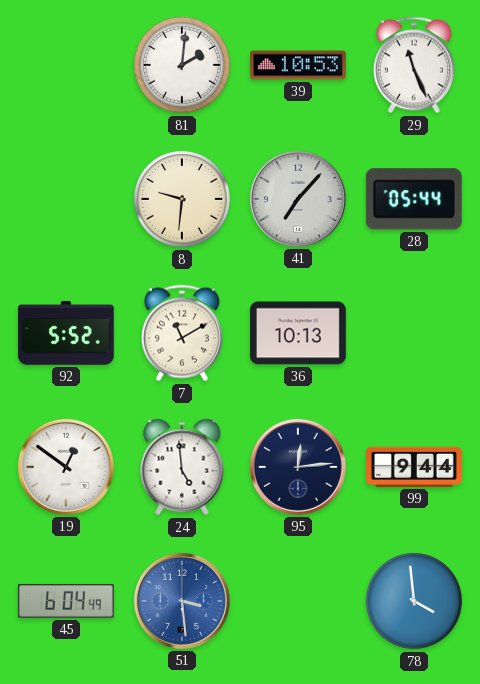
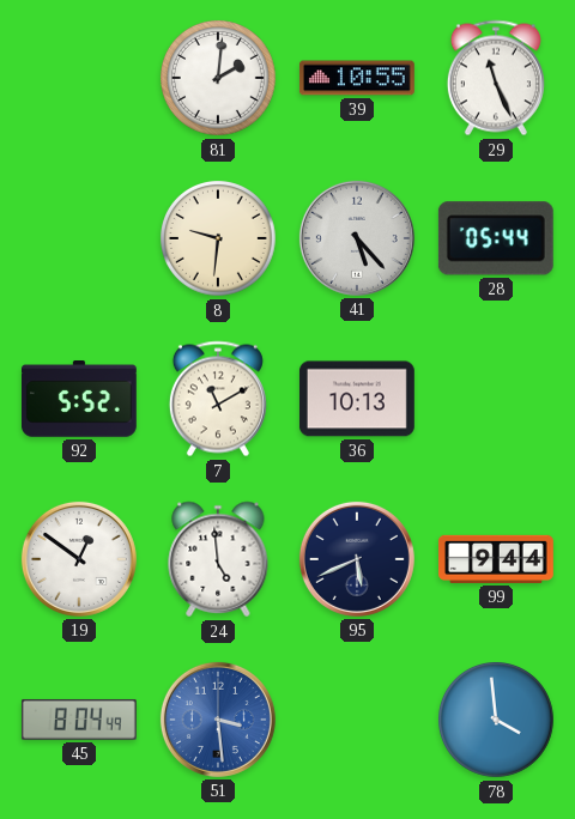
39: 10:53 -> 10:55
41: 7:07 -> 5:23
95: 12:14 -> 5:41
45: 6:04 -> 8:04
